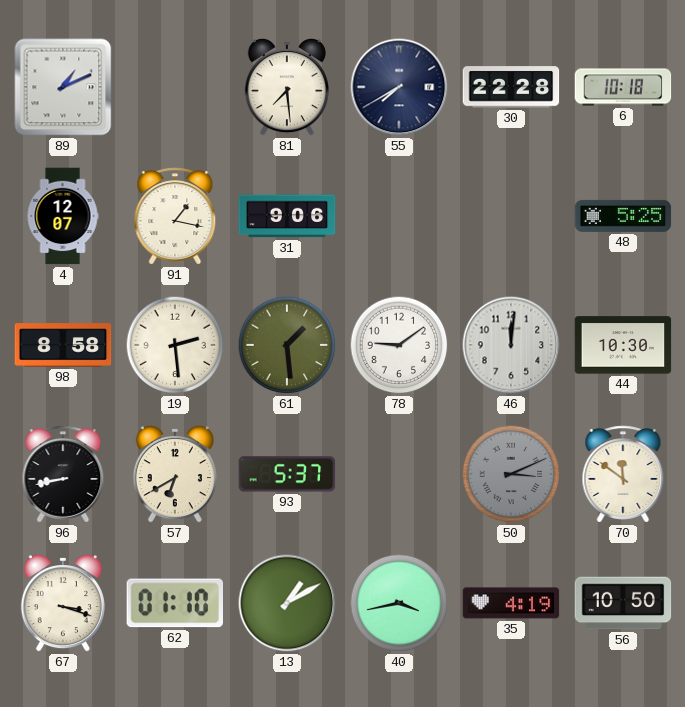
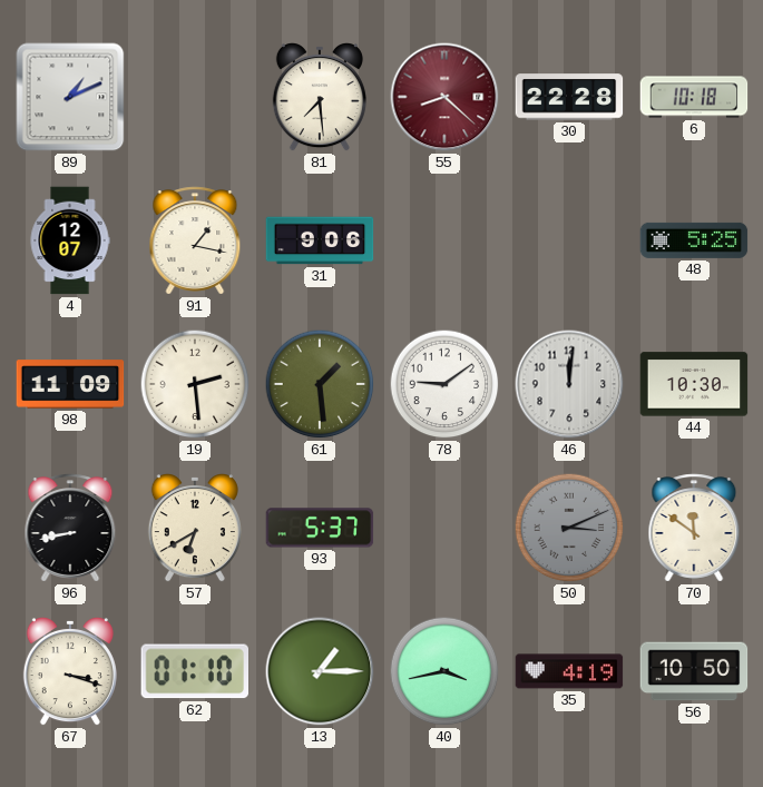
55: 7:40 -> 8:22
55 dial: navy -> burgundy
98: 8:58 -> 11:09
13: 1:10 -> 1:15
